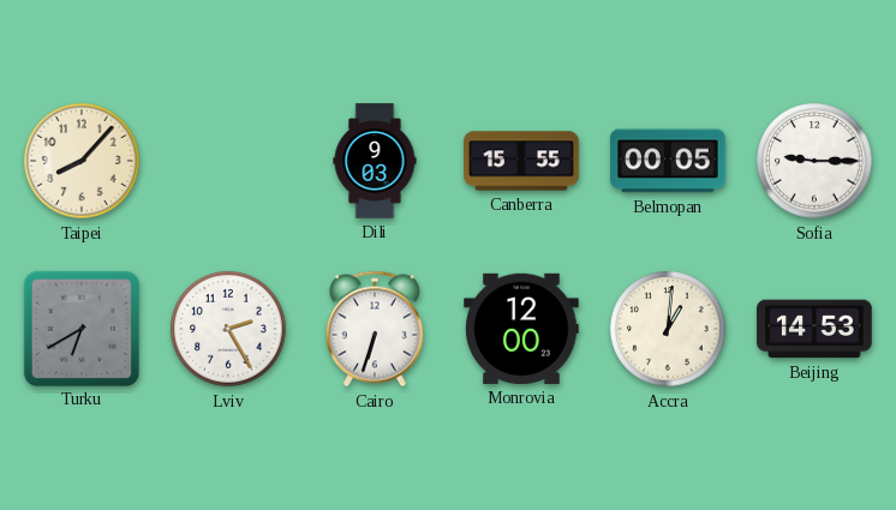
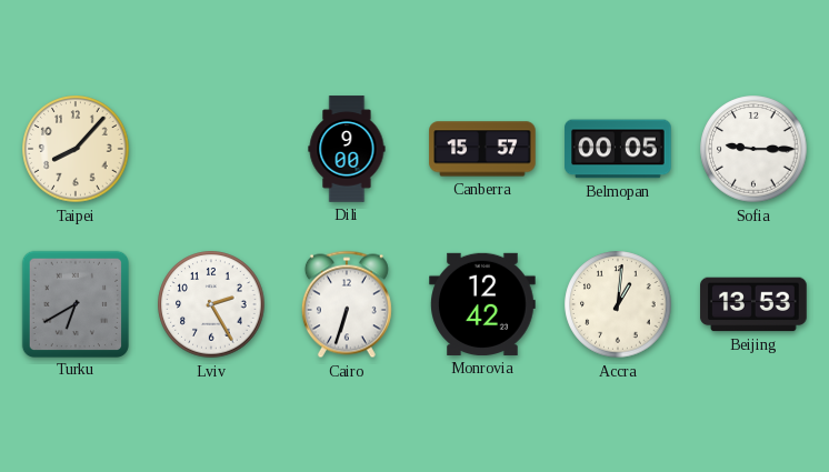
Dili: 9:03 -> 9:00
Canberra: 15:55 -> 15:57
Monrovia: 12:00 -> 12:42
Beijing: 14:53 -> 13:53
